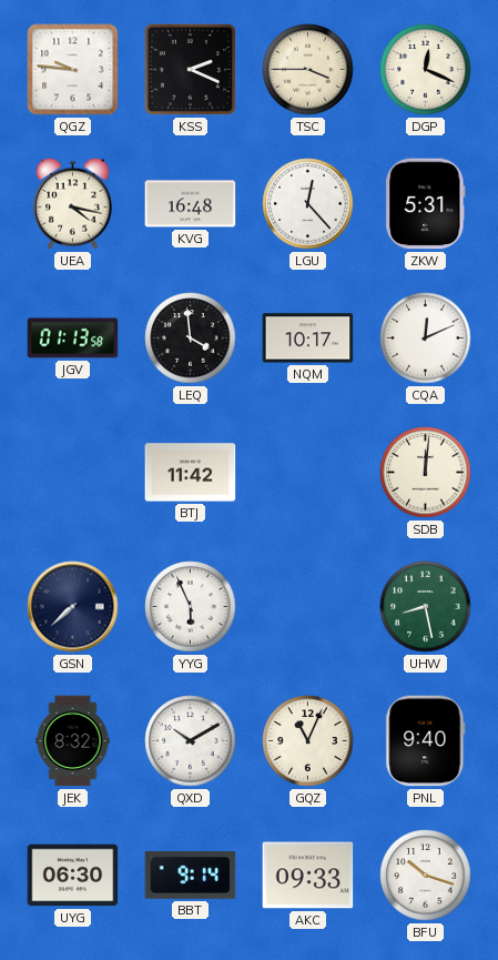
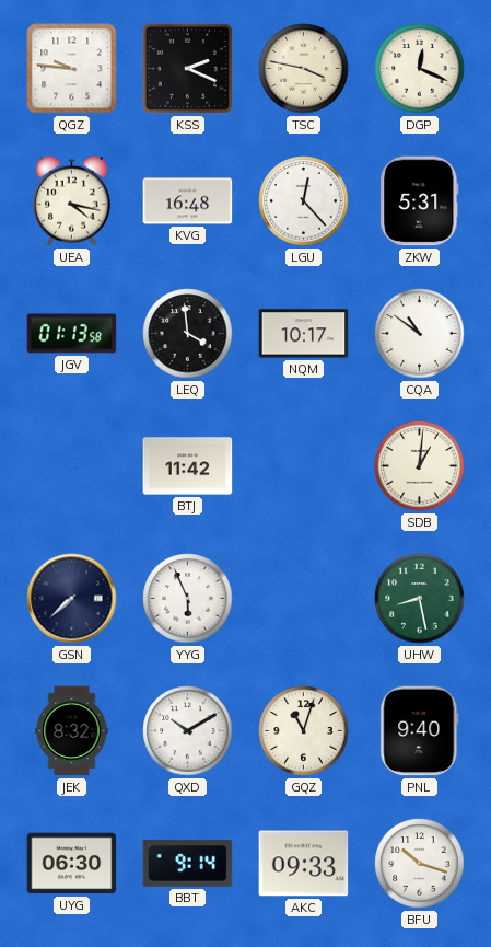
TSC: 3:45 -> 3:47
CQA: 12:11 -> 10:51
SDB: 12:01 -> 1:01
GQZ: 11:04 -> 11:03
